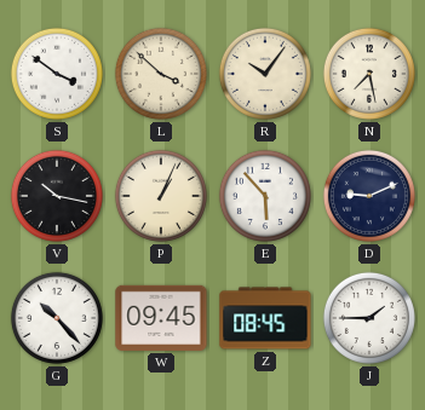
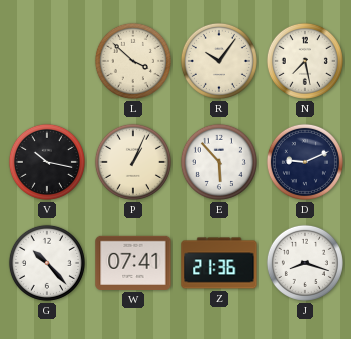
S: 3:51 -> none
W: 09:45 -> 07:41
Z: 08:45 -> 21:36
J: 1:45 -> 8:18
